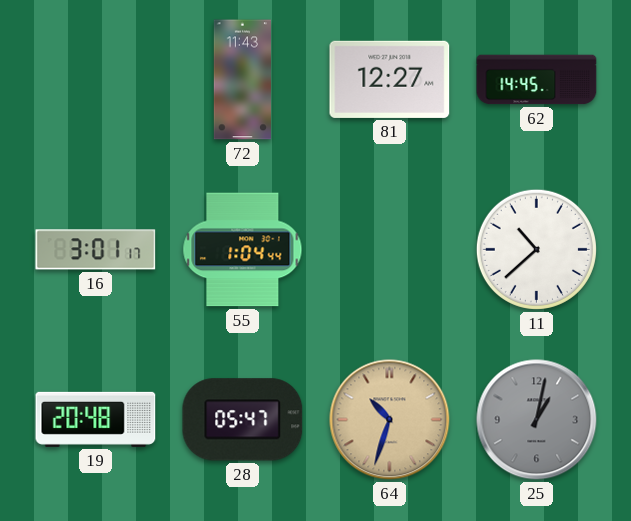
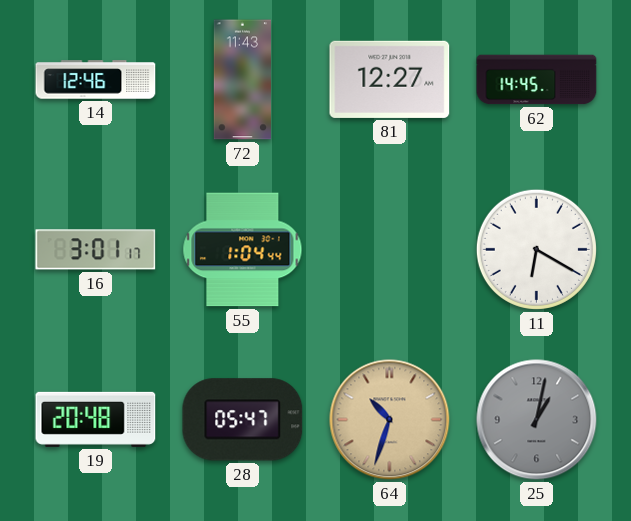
14: none -> 12:46
11: 10:38 -> 6:20
